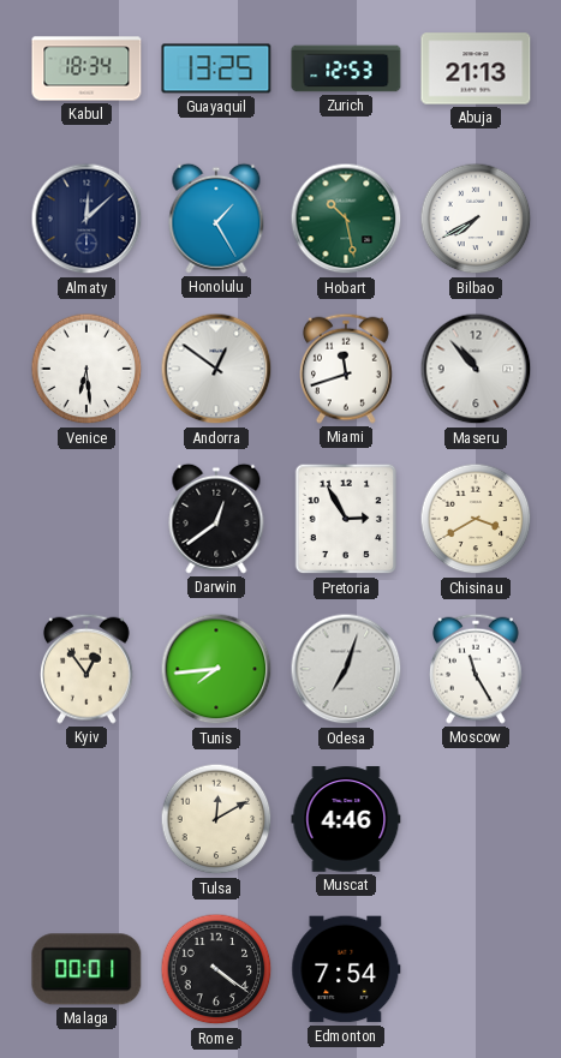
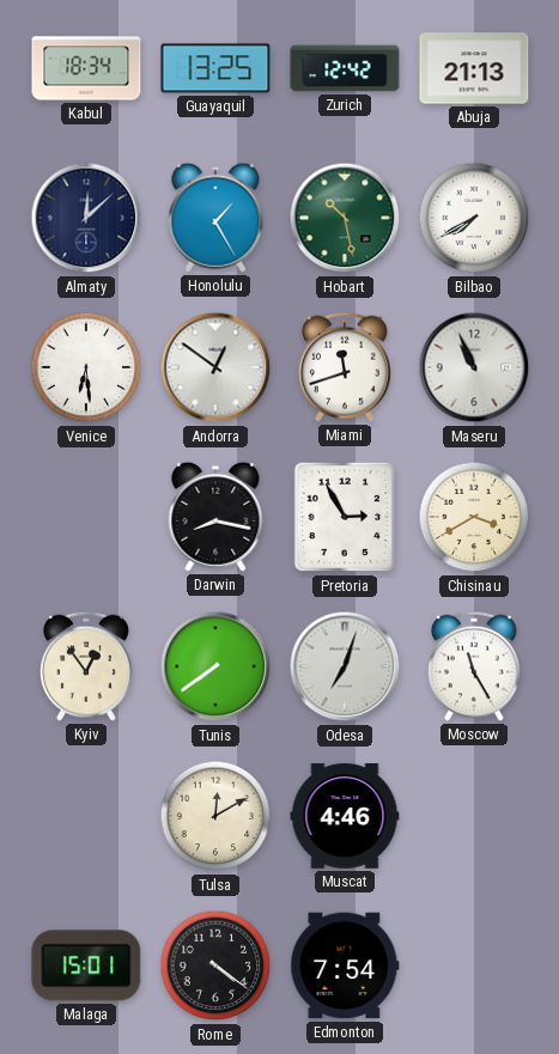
Zurich: 12:53 -> 12:42
Maseru: 10:53 -> 10:56
Darwin: 12:39 -> 8:17
Tunis: 7:44 -> 7:39
Malaga: 00:01 -> 15:01
